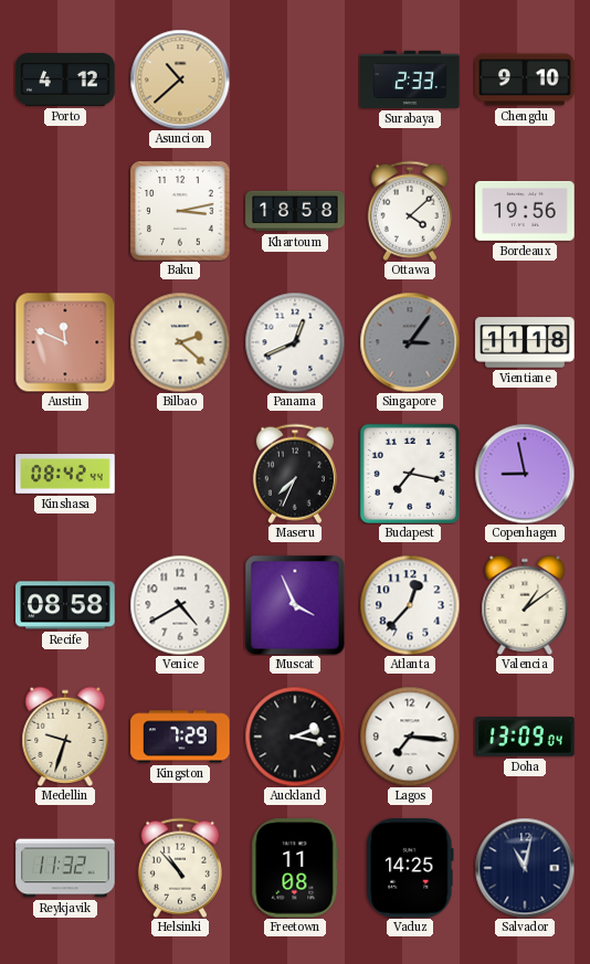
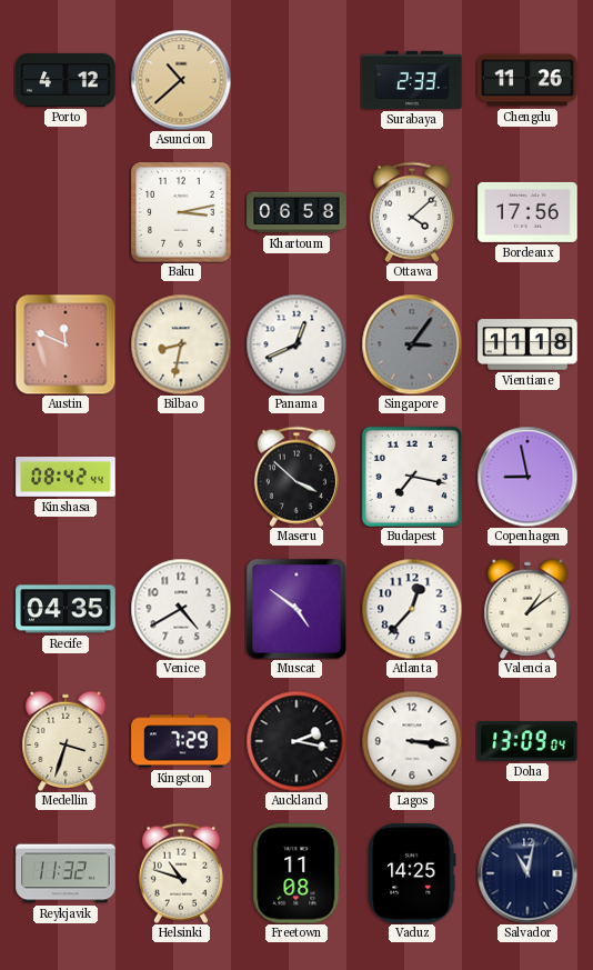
Chengdu: 9:10 -> 11:26
Khartoum: 18:58 -> 06:58
Bordeaux: 19:56 -> 17:56
Bilbao: 2:22 -> 8:32
Maseru: 7:34 -> 3:52
Recife: 08:58 -> 04:35
Muscat: 3:56 -> 4:51
Medellin: 9:33 -> 3:33
Lagos: 7:16 -> 3:16
Helsinki: 10:53 -> 10:48
